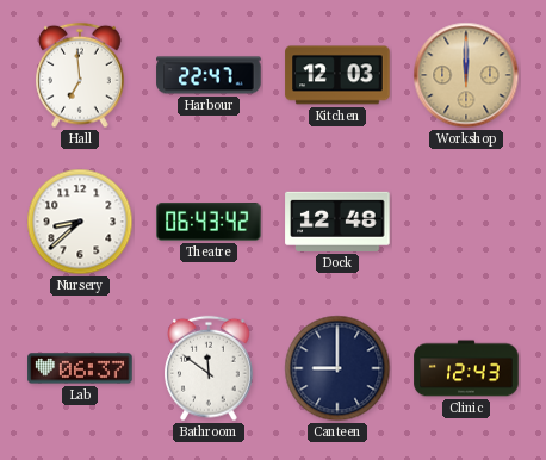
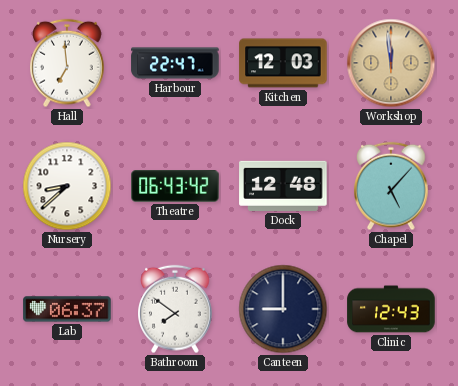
Workshop: 12:00 -> 11:59
Chapel: none -> 5:07
Bathroom: 11:51 -> 7:51
